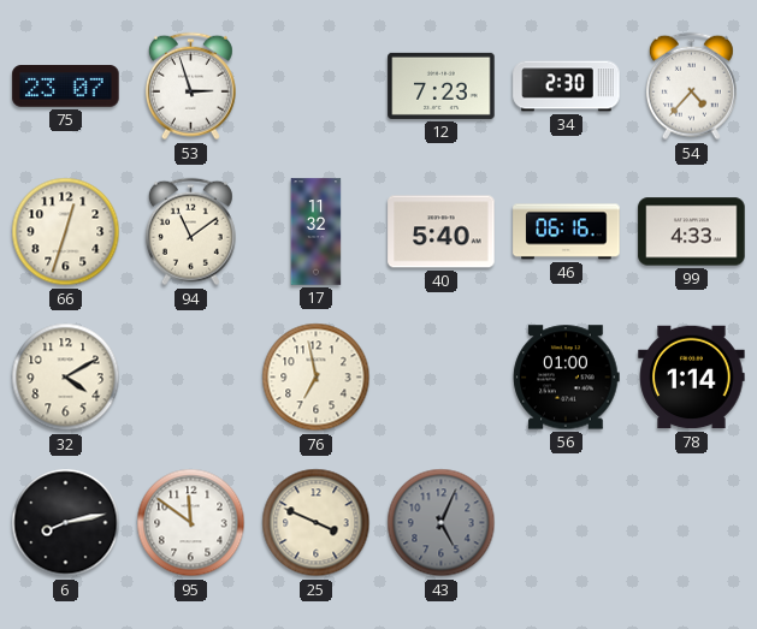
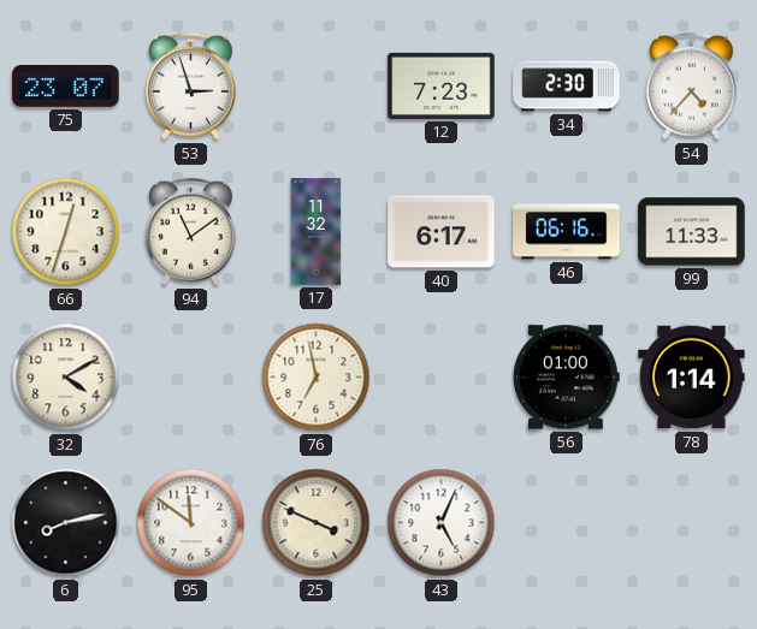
40: 5:40 -> 6:17
99: 4:33 -> 11:33
43 dial: grey -> white
